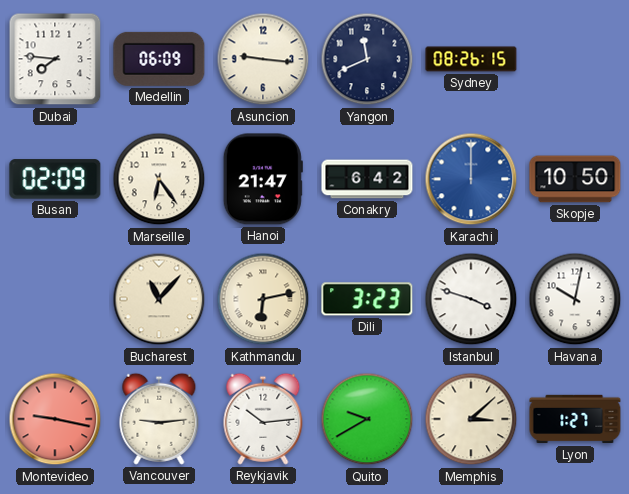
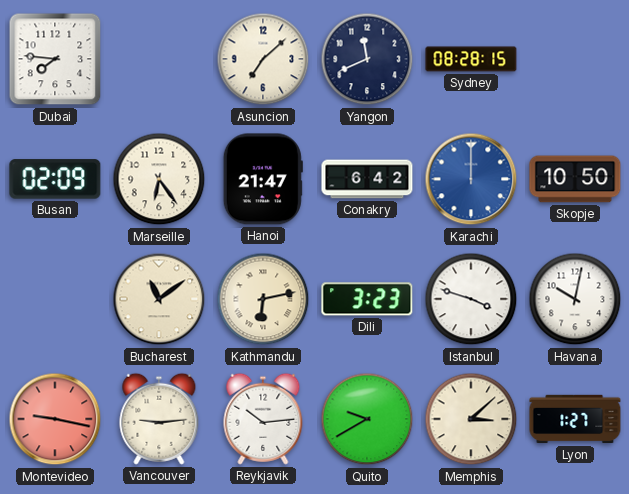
Medellin: 06:09 -> none
Asuncion: 9:16 -> 7:08
Sydney: 08:26 -> 08:28
Bucharest: 11:07 -> 11:09
